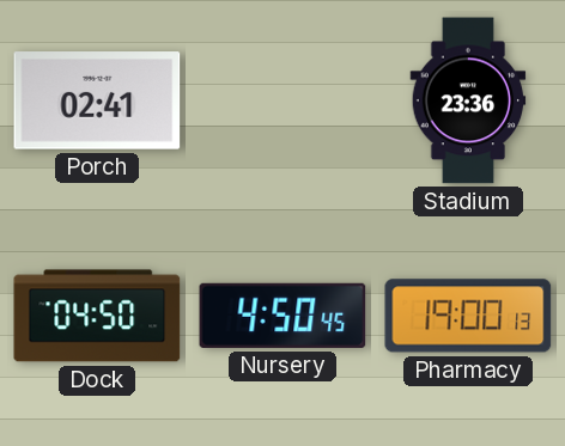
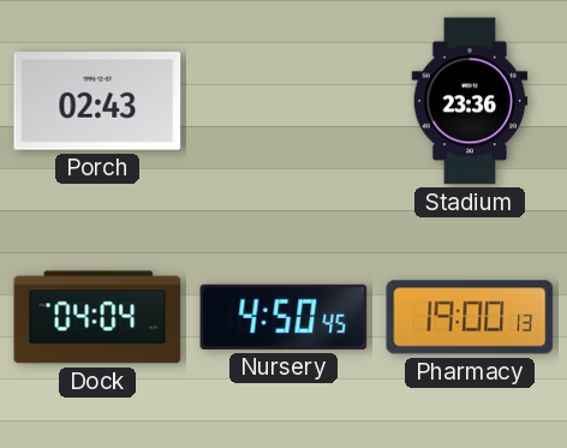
Porch: 02:41 -> 02:43
Dock: 04:50 -> 04:04
